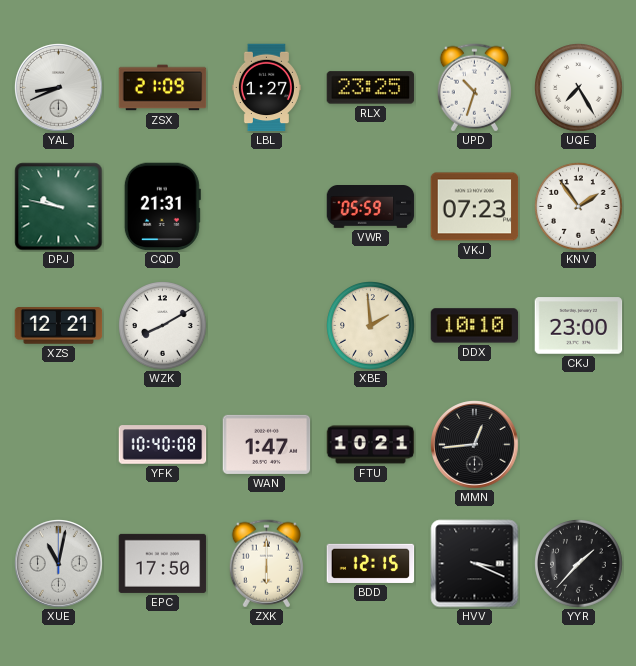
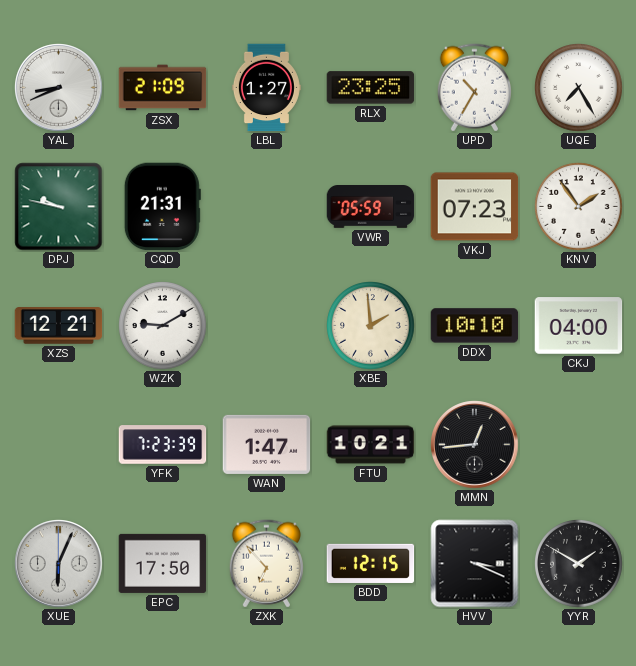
UPD: 10:33 -> 10:35
WZK: 8:10 -> 9:10
CKJ: 23:00 -> 04:00
YFK: 10:40 -> 7:23
XUE: 11:02 -> 6:04
ZXK: 6:00 -> 6:53
YYR: 1:37 -> 1:50
